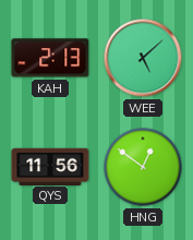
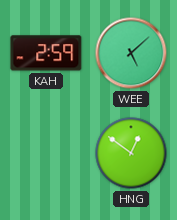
KAH: 2:13 -> 2:59
QYS: 11:56 -> none
